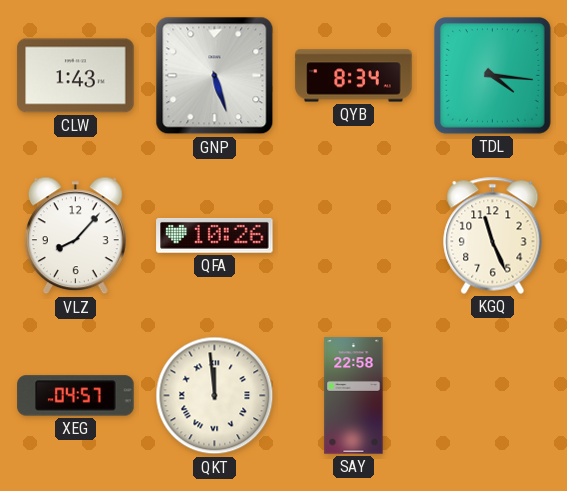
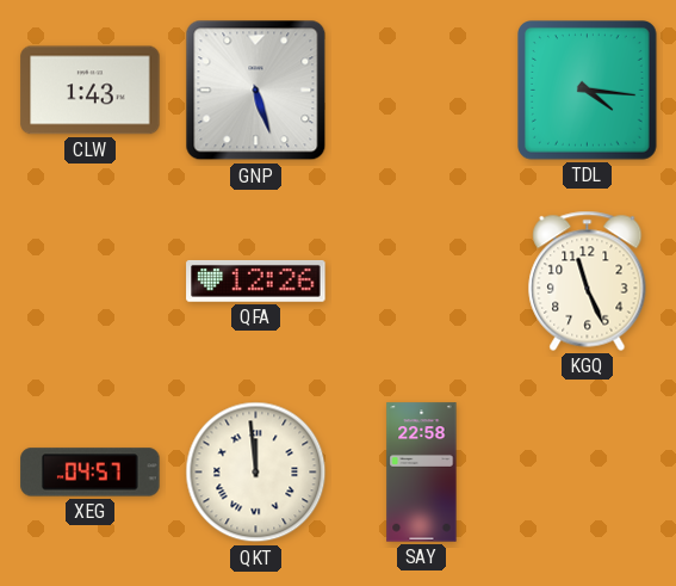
QYB: 8:34 -> none
VLZ: 8:07 -> none
QFA: 10:26 -> 12:26
